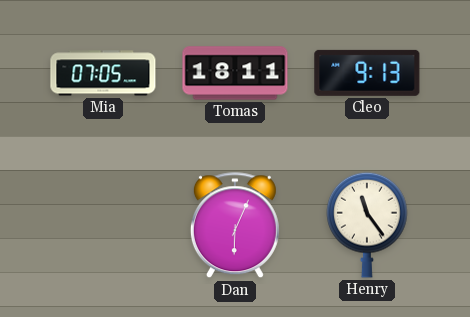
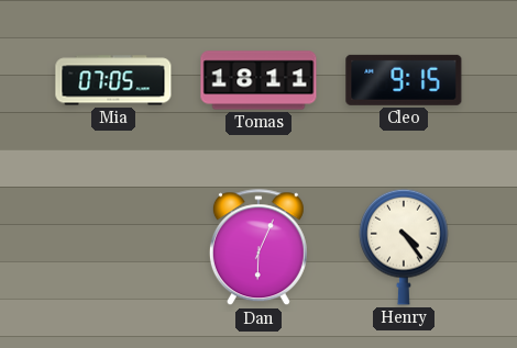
Cleo: 9:13 -> 9:15
Henry: 11:24 -> 4:24
